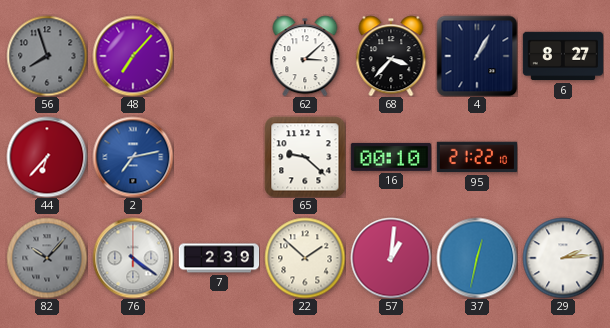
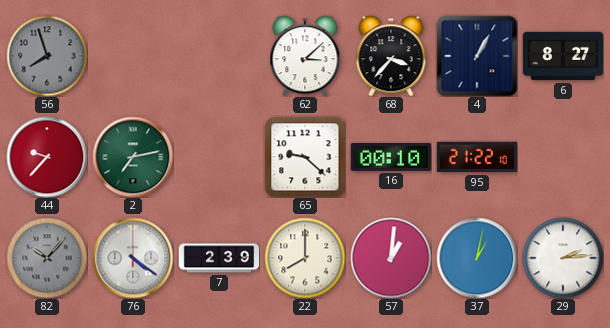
48: 7:07 -> none
44: 6:37 -> 9:37
2 dial: blue -> green
22: 1:52 -> 8:00
37: 12:32 -> 1:02
